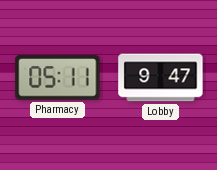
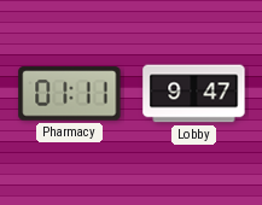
Pharmacy: 05:11 -> 01:11
